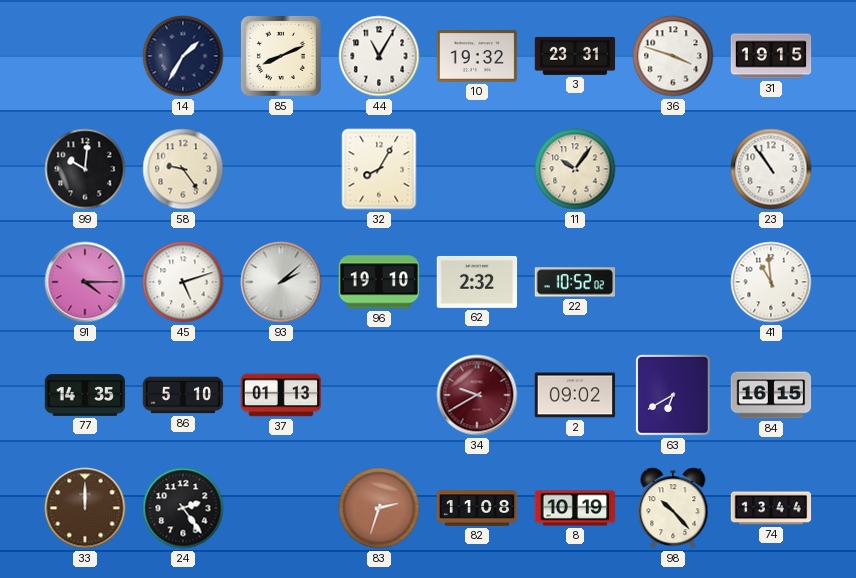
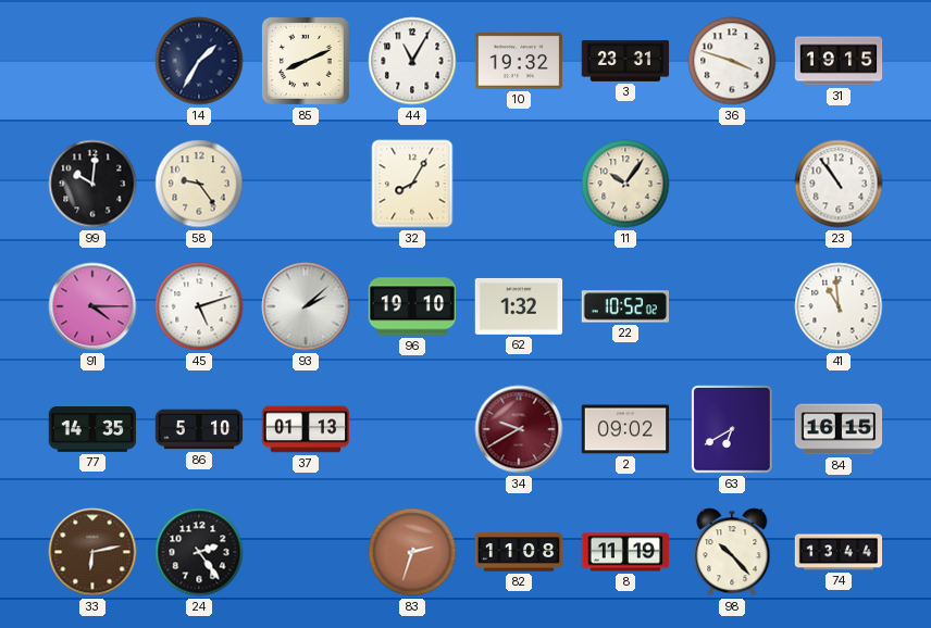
62: 2:32 -> 1:32
33: 12:00 -> 6:13
8: 10:19 -> 11:19
